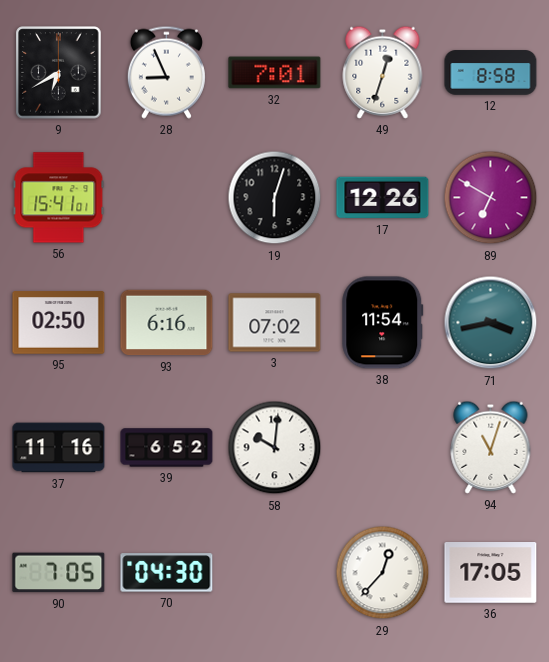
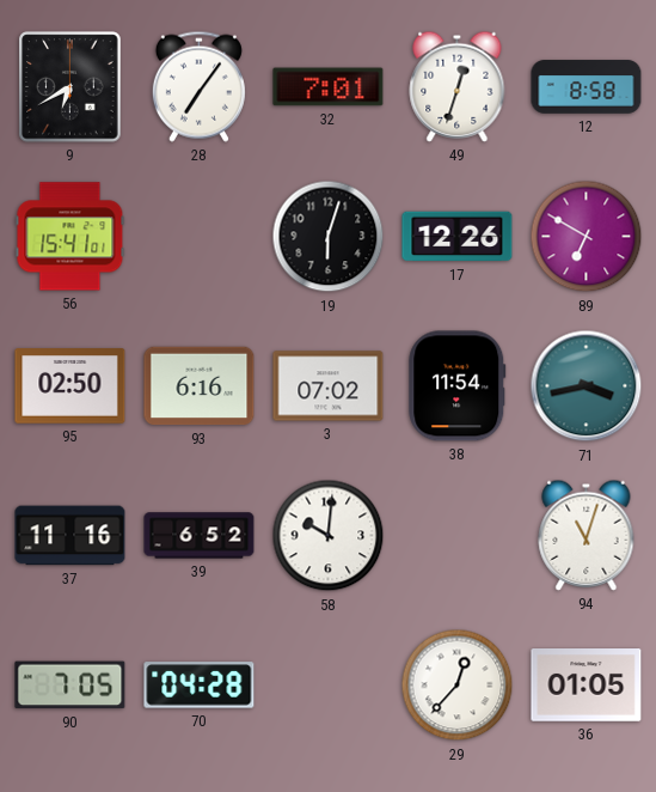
28: 8:56 -> 7:06
70: 04:30 -> 04:28
36: 17:05 -> 01:05
